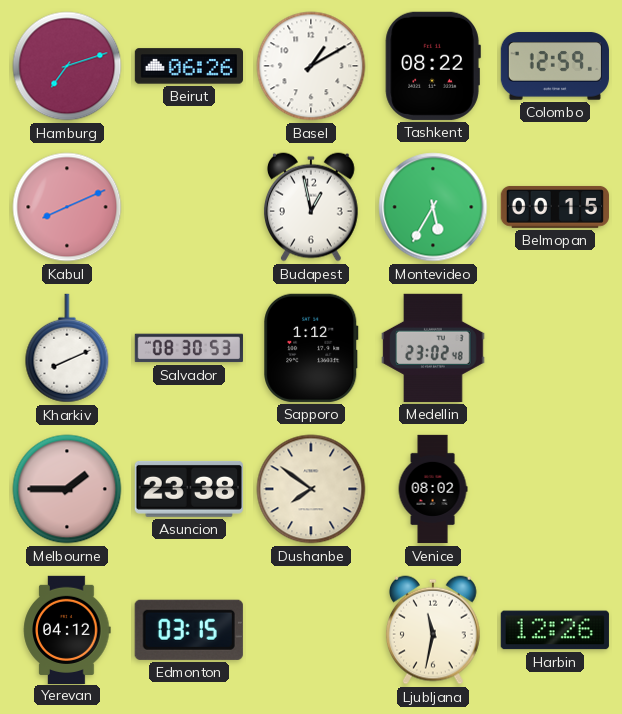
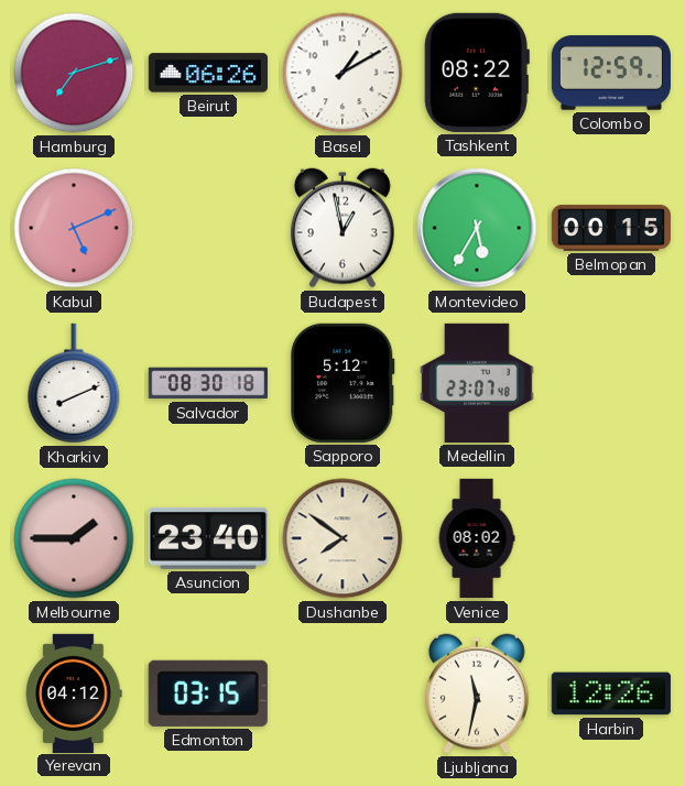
Kabul: 8:11 -> 5:11
Salvador: 08:30:53 -> 08:30:18
Sapporo: 1:12 -> 5:12
Medellin: 23:02 -> 23:07
Asuncion: 23:38 -> 23:40
